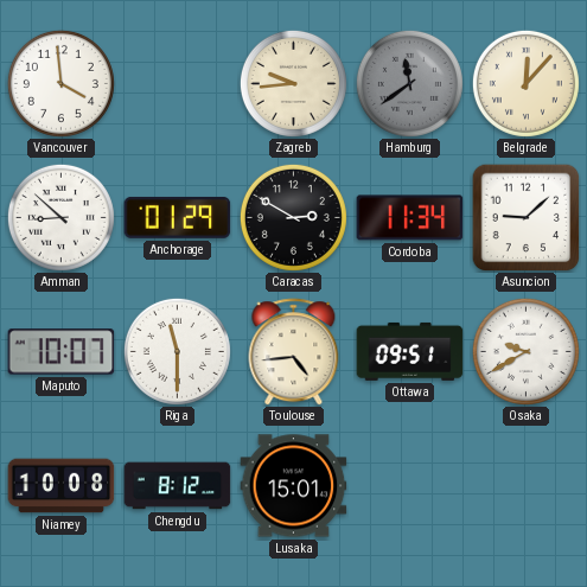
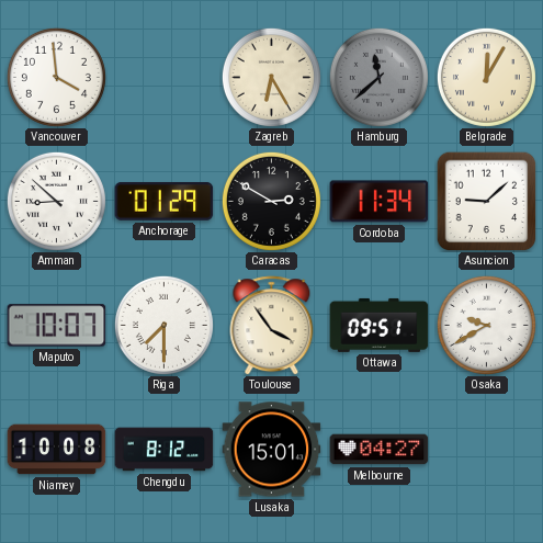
Zagreb: 9:44 -> 6:25
Hamburg: 11:39 -> 11:38
Belgrade: 12:07 -> 12:05
Riga: 11:30 -> 7:30
Toulouse: 4:44 -> 3:54
Melbourne: none -> 04:27
